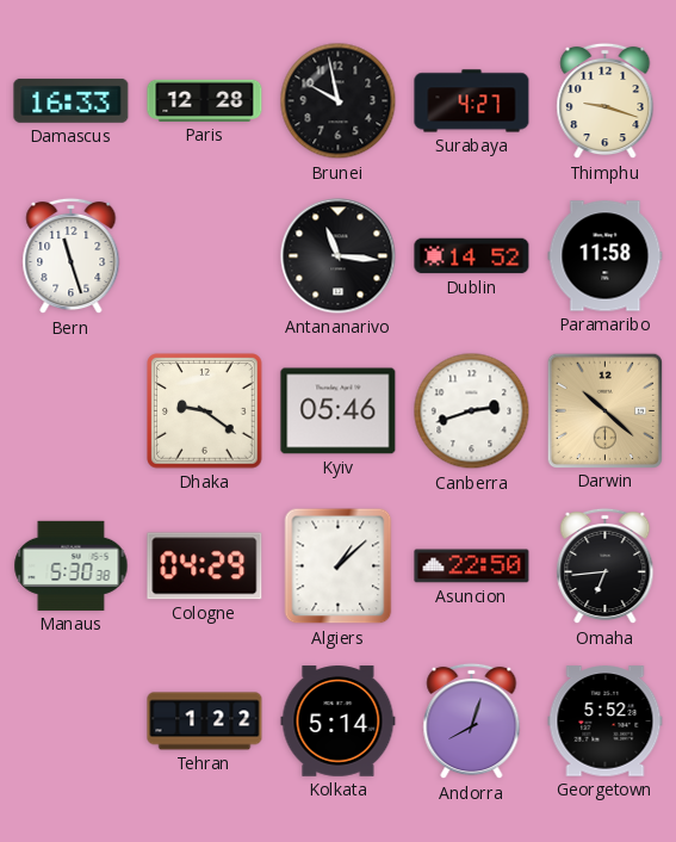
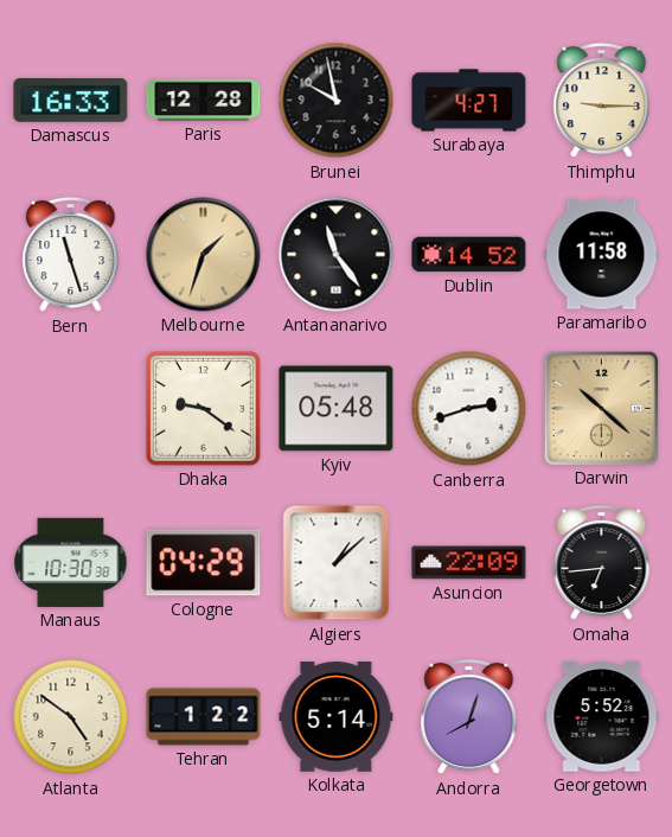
Thimphu: 9:18 -> 9:15
Melbourne: none -> 1:33
Antananarivo: 11:16 -> 11:24
Kyiv: 05:46 -> 05:48
Manaus: 5:30 -> 10:30
Asuncion: 22:50 -> 22:09
Atlanta: none -> 4:51
